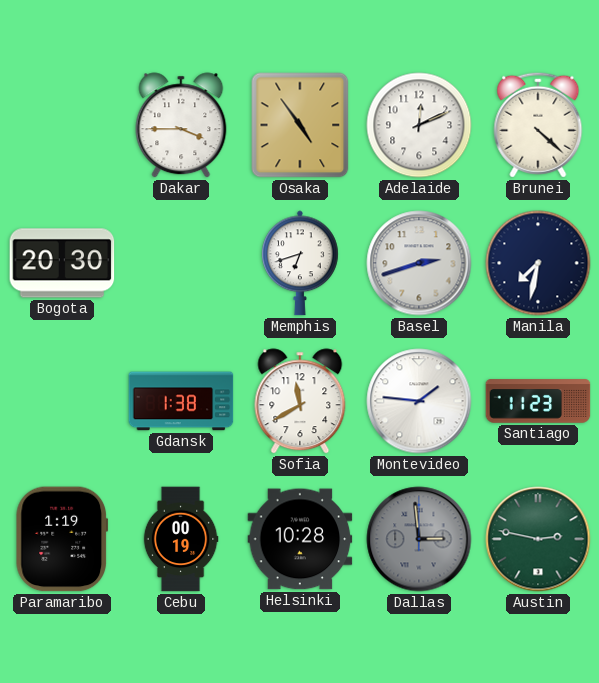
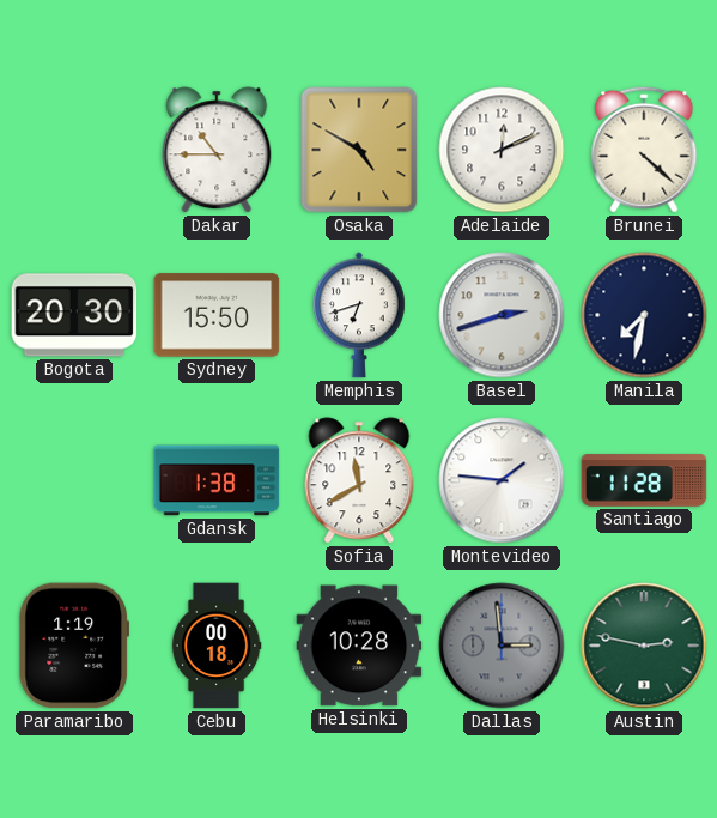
Dakar: 3:45 -> 10:45
Osaka: 4:54 -> 4:50
Sydney: none -> 15:50
Santiago: 11:23 -> 11:28
Cebu: 00:19 -> 00:18
